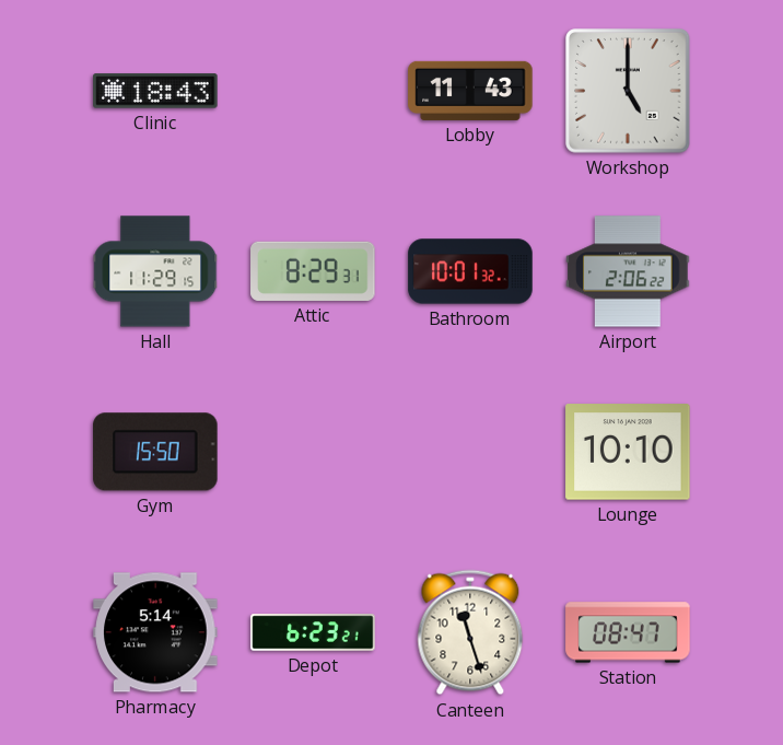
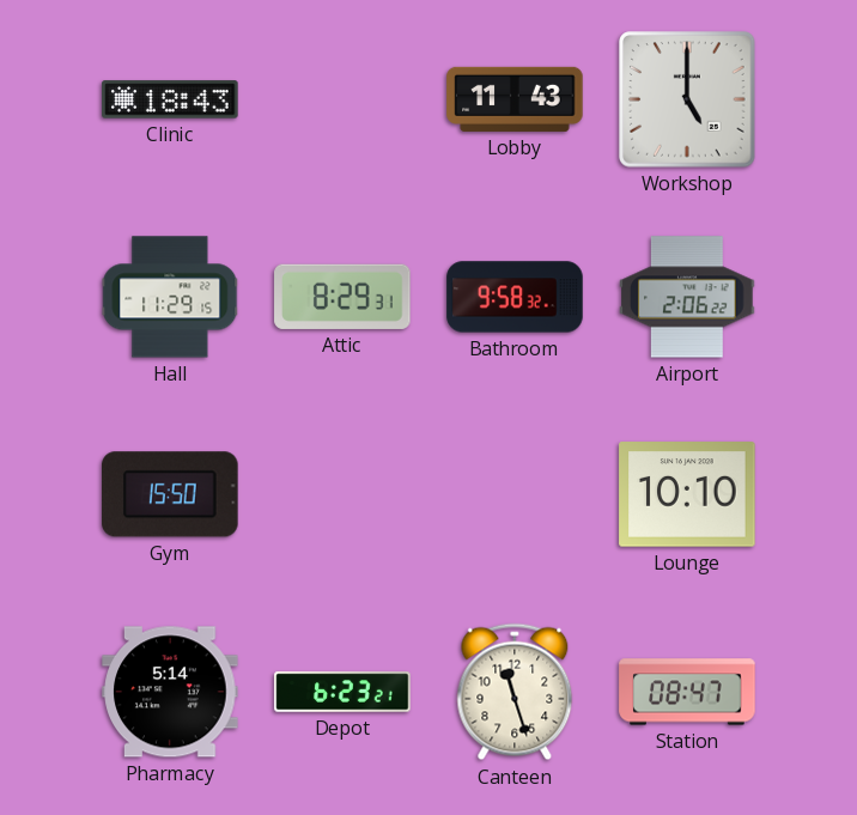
Bathroom: 10:01 -> 9:58
